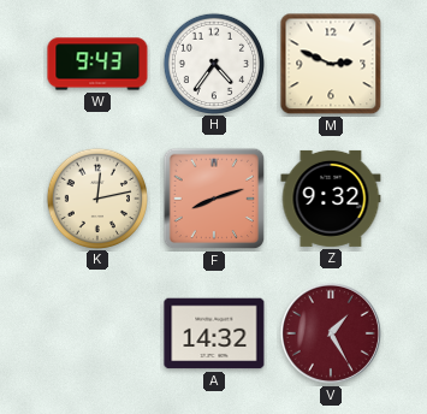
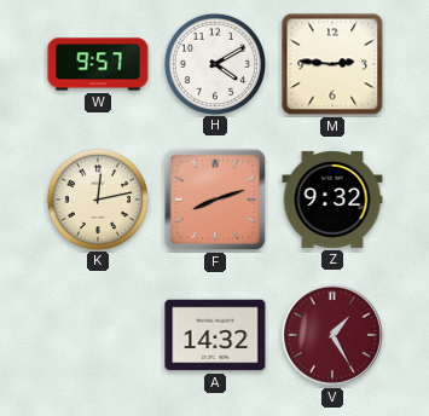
W: 9:43 -> 9:57
H: 4:36 -> 4:10
M: 2:49 -> 2:46
